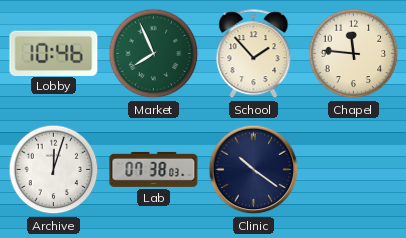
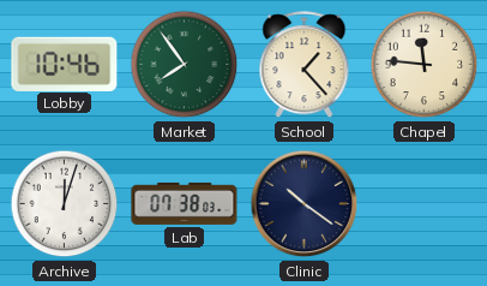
Market: 7:56 -> 7:54
School: 1:53 -> 1:23
